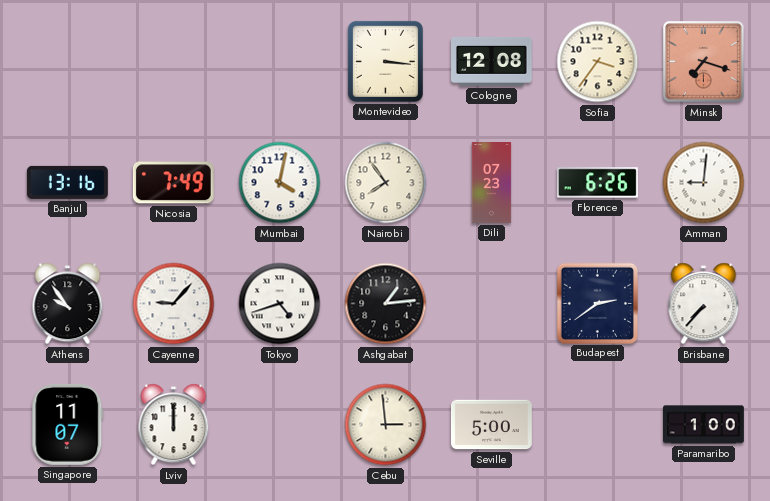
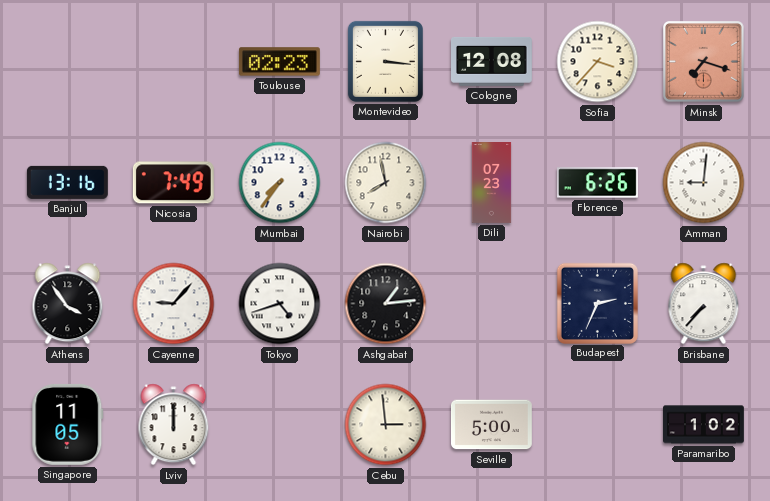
Toulouse: none -> 02:23
Sofia: 3:36 -> 3:37
Mumbai: 4:02 -> 7:36
Nairobi: 7:54 -> 7:58
Athens: 9:54 -> 3:54
Budapest: 2:39 -> 2:34
Singapore: 11:07 -> 11:05
Paramaribo: 1:00 -> 1:02
